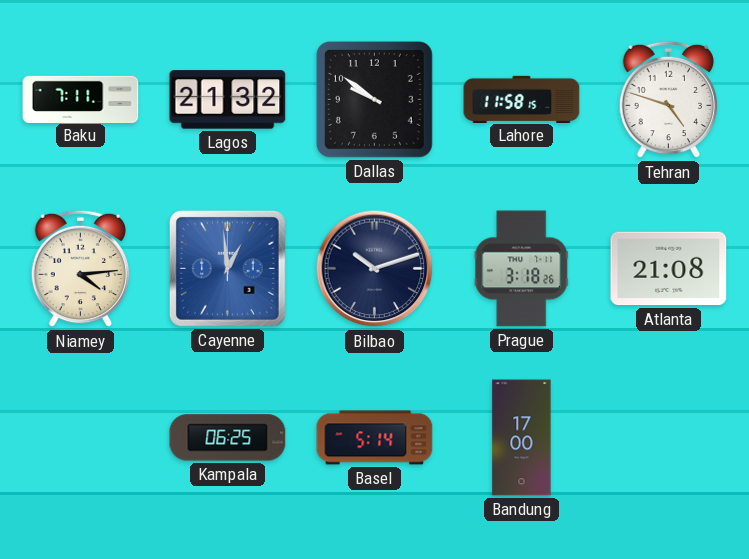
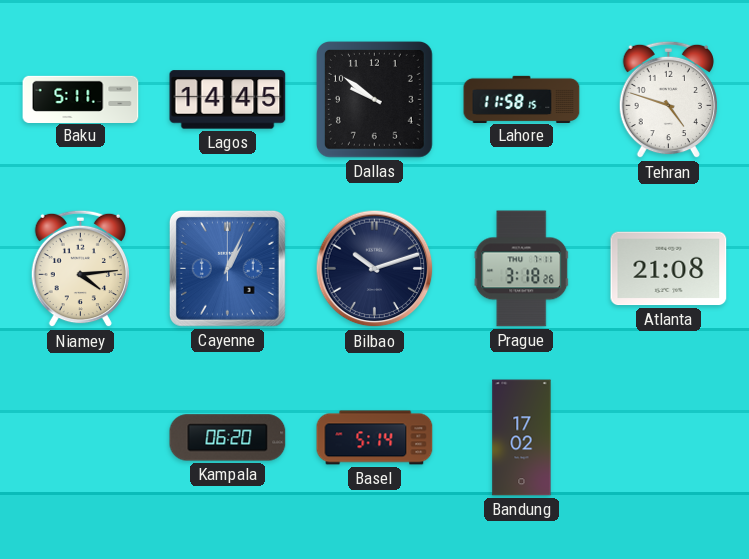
Baku: 7:11 -> 5:11
Lagos: 21:32 -> 14:45
Cayenne: 12:59 -> 1:04
Kampala: 06:25 -> 06:20
Bandung: 17:00 -> 17:02
